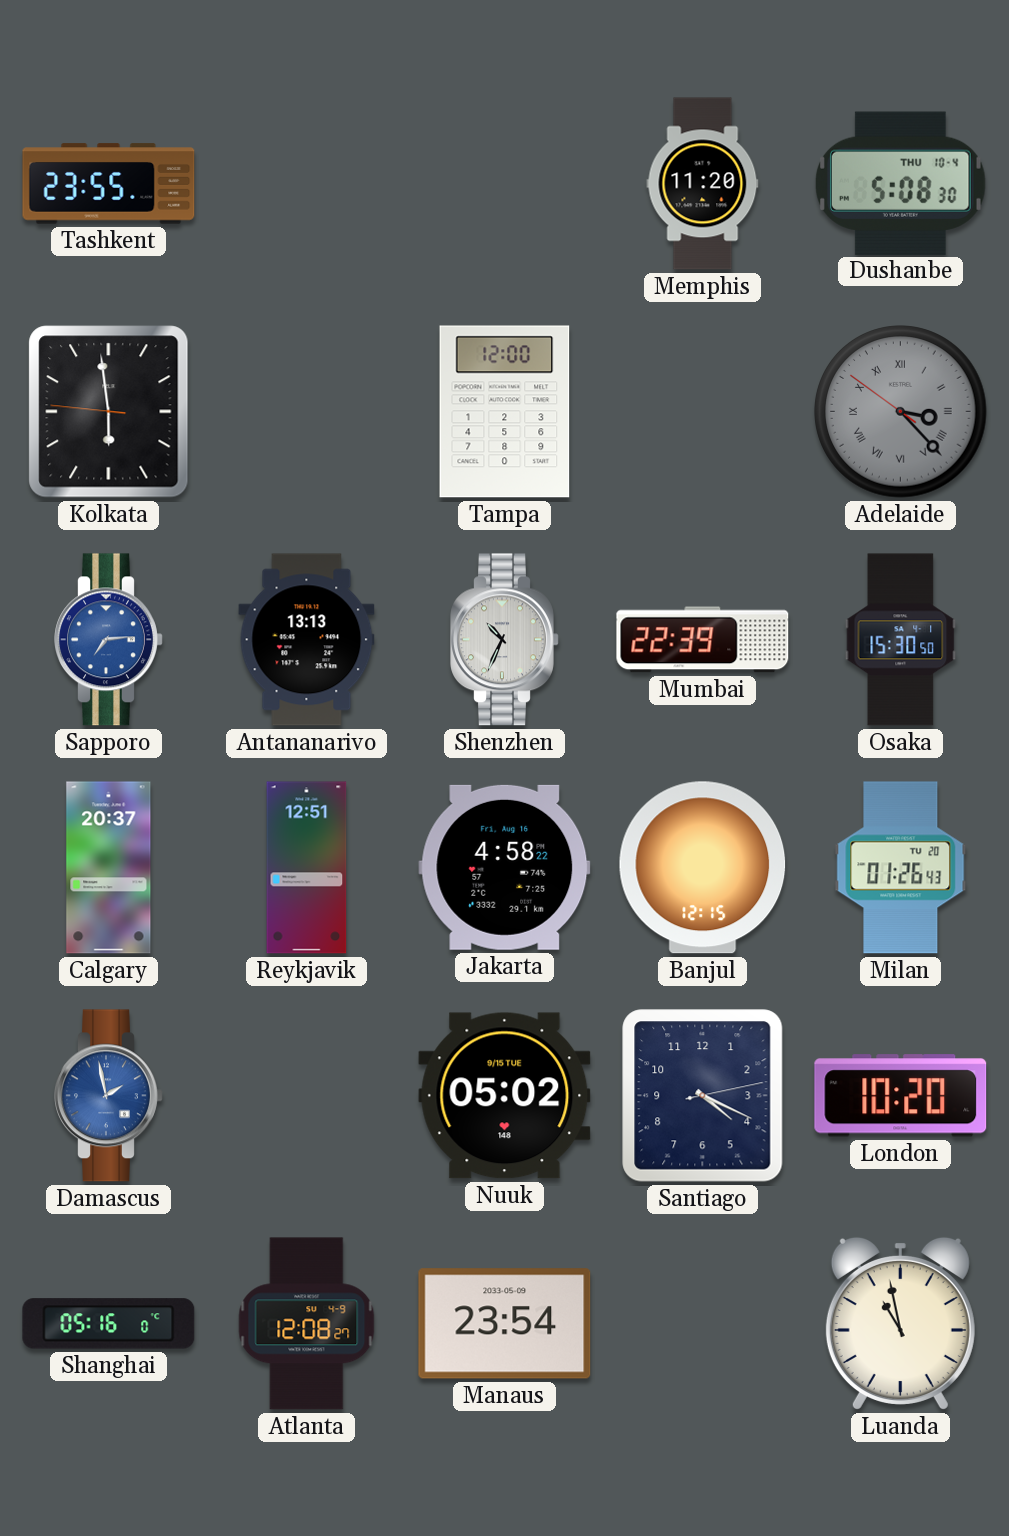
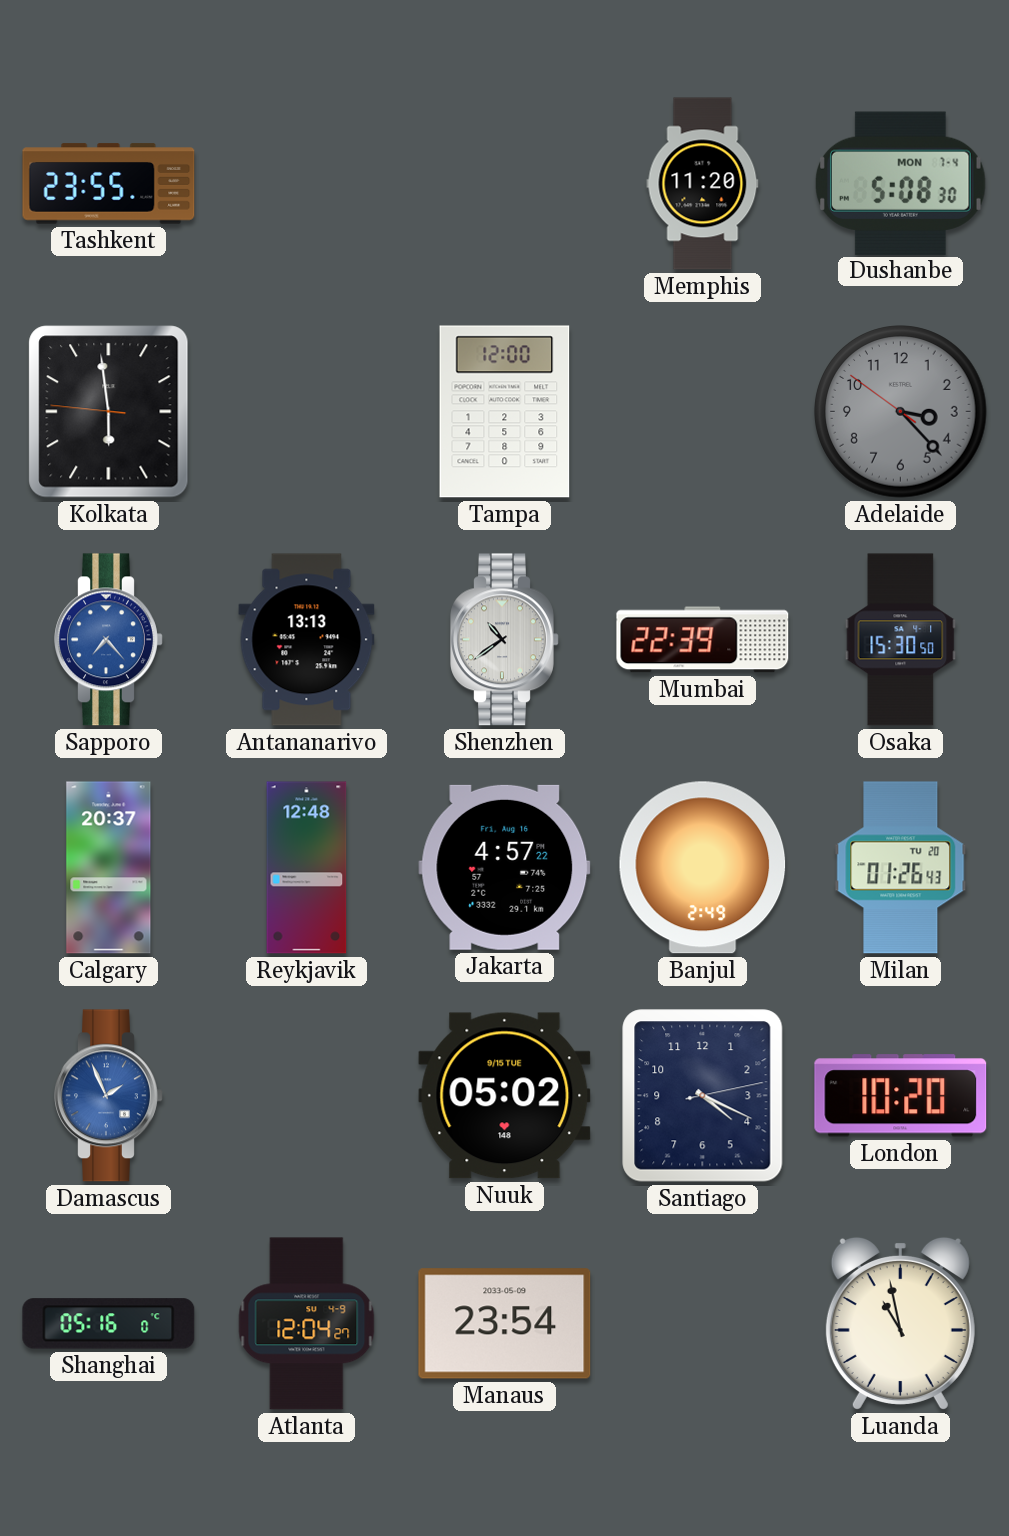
Dushanbe date: THU 10-4 -> MON 7-4
Adelaide numerals: Roman -> Arabic
Sapporo: 7:14 -> 7:23
Shenzhen: 10:34 -> 10:39
Reykjavik: 12:51 -> 12:48
Jakarta: 4:58 -> 4:57
Banjul: 12:15 -> 2:49
Damascus: 1:58 -> 1:56
Atlanta: 12:08 -> 12:04
